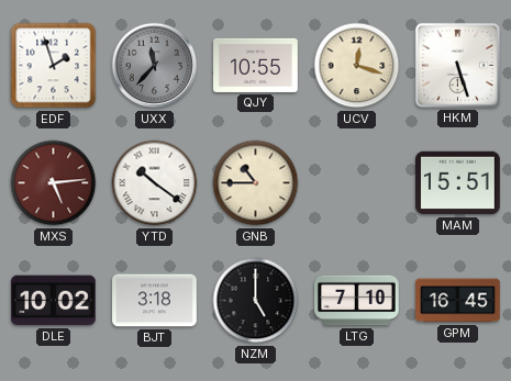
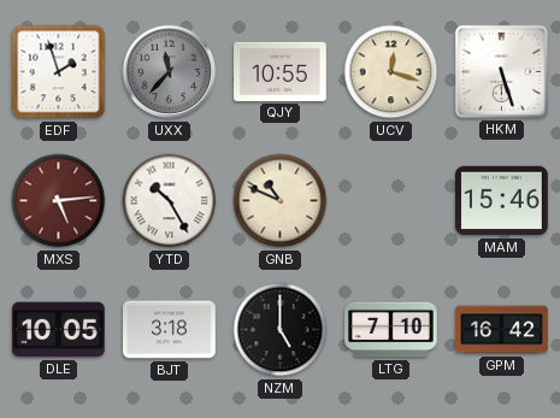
YTD: 10:21 -> 10:25
GNB: 10:45 -> 10:49
MAM: 15:51 -> 15:46
DLE: 10:02 -> 10:05
GPM: 16:45 -> 16:42
